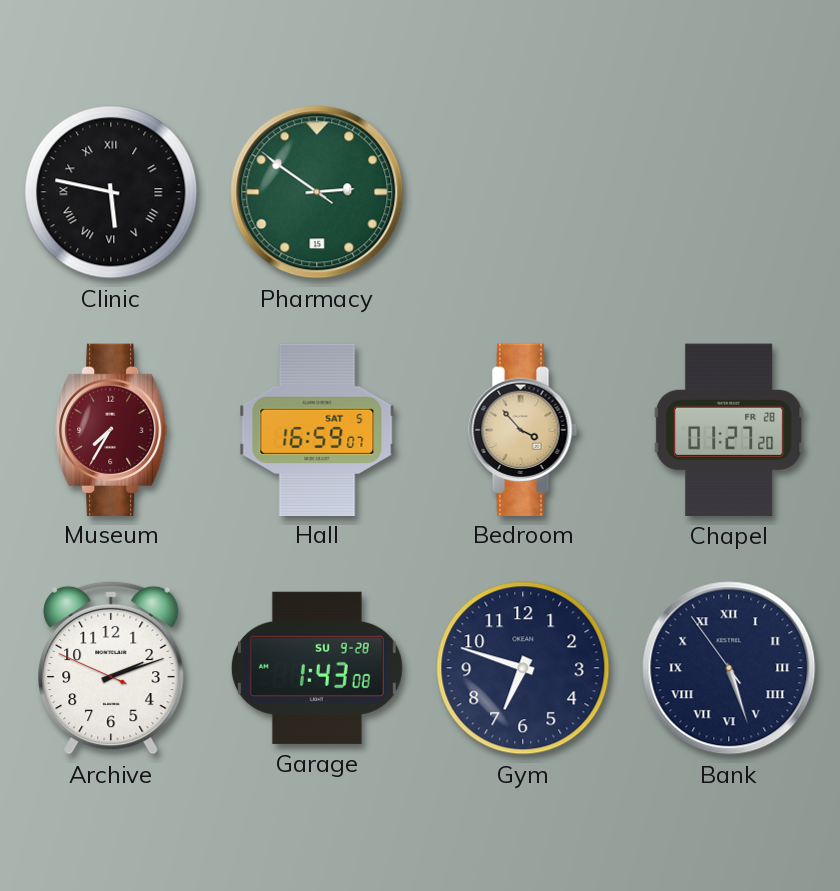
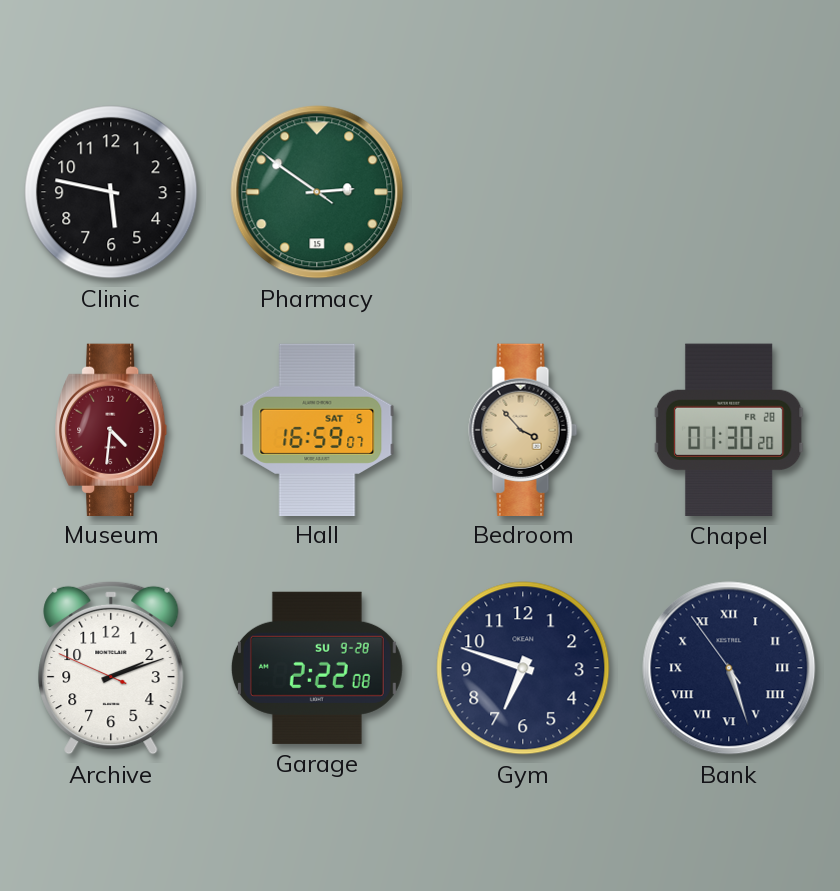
Clinic numerals: Roman -> Arabic
Museum: 7:35 -> 4:31
Chapel: 01:27 -> 01:30
Garage: 1:43 -> 2:22
